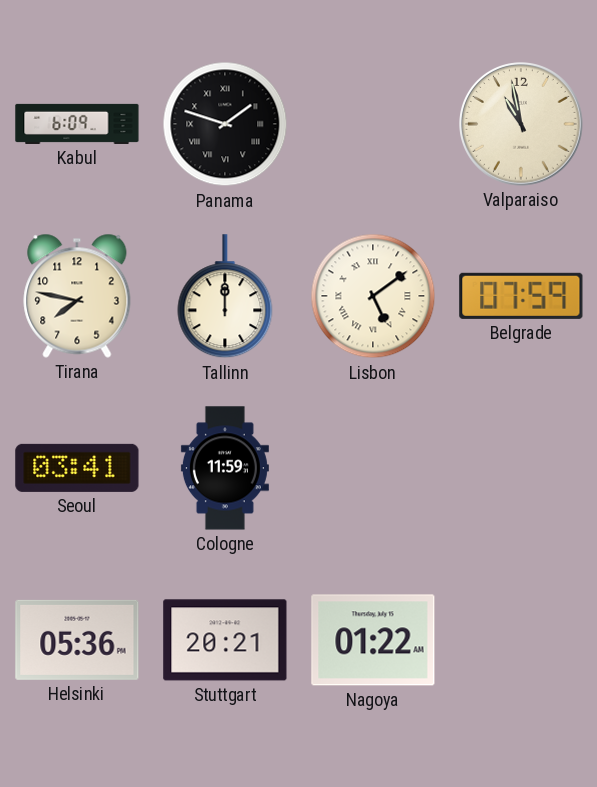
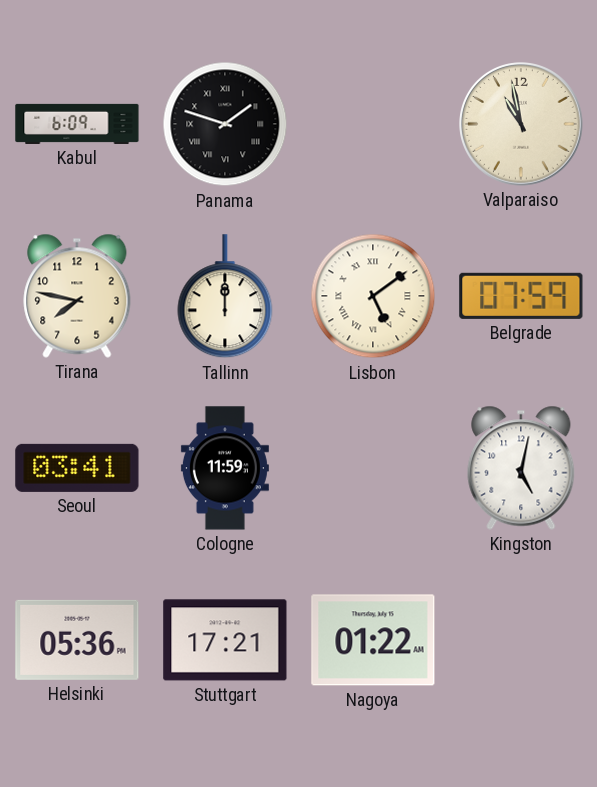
Kingston: none -> 5:02
Stuttgart: 20:21 -> 17:21
